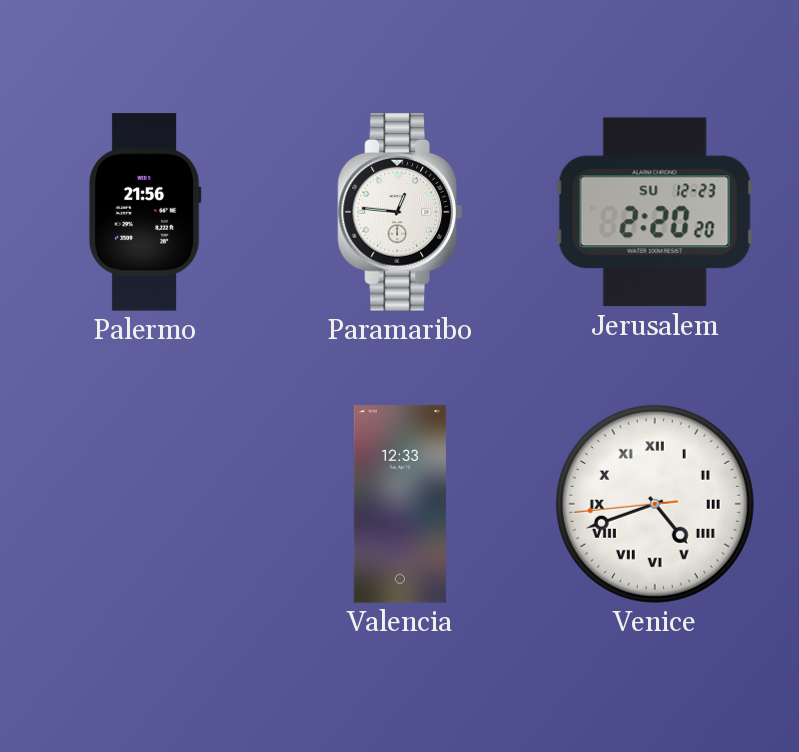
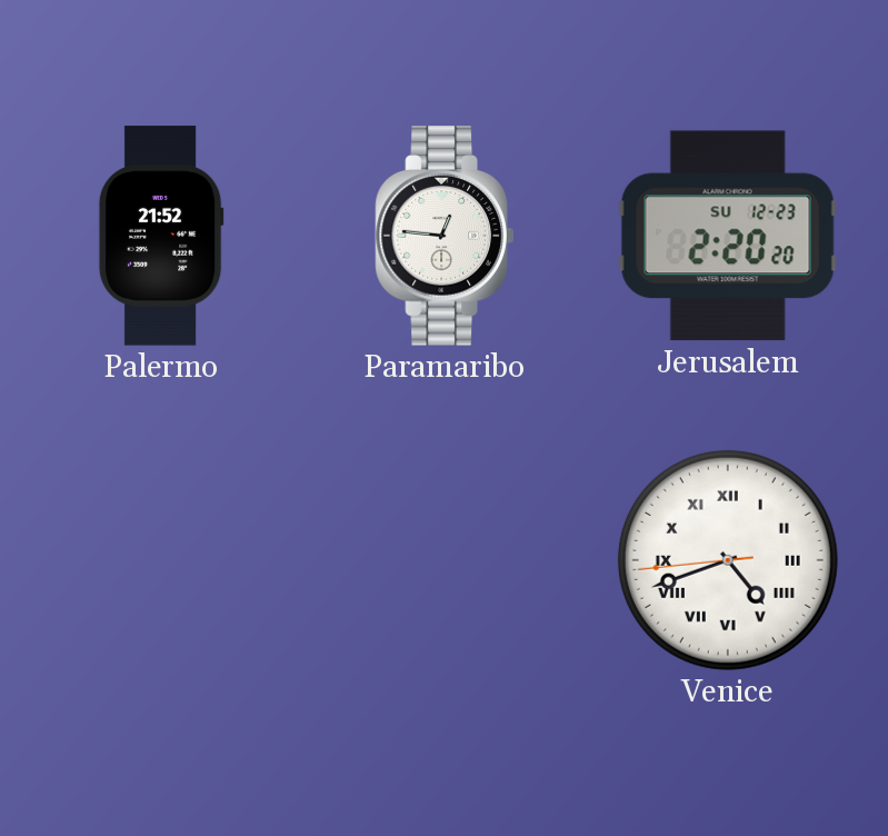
Palermo: 21:56 -> 21:52
Valencia: 12:33 -> none
